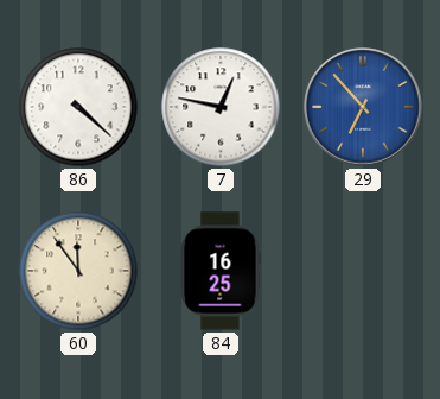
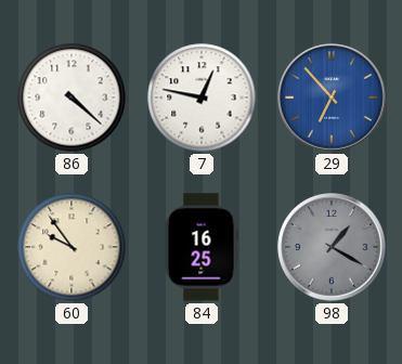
60: 11:54 -> 9:54
98: none -> 1:20
